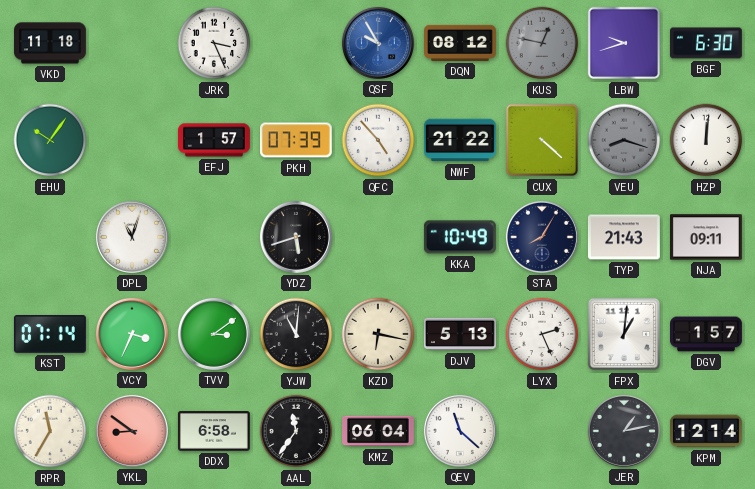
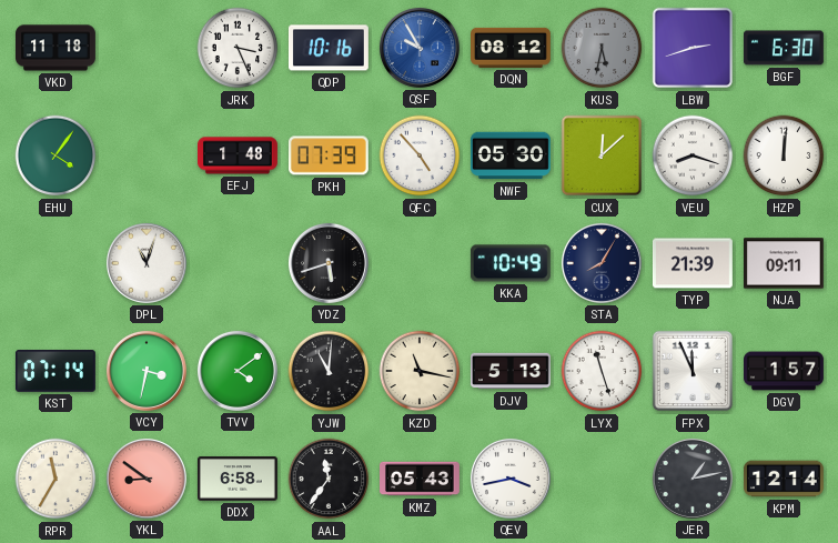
QDP: none -> 10:16
KUS: 12:47 -> 5:32
LBW: 9:42 -> 2:42
EHU: 10:06 -> 4:06
EFJ: 1:57 -> 1:48
NWF: 21:22 -> 05:30
CUX: 4:22 -> 12:08
VEU dial: grey -> white
TYP: 21:43 -> 21:39
VCY: 3:34 -> 3:32
TVV: 3:09 -> 4:09
KZD: 6:17 -> 11:17
LYX: 2:26 -> 11:27
FPX: 1:01 -> 11:56
KMZ: 06:04 -> 05:43
QEV: 11:22 -> 3:43
